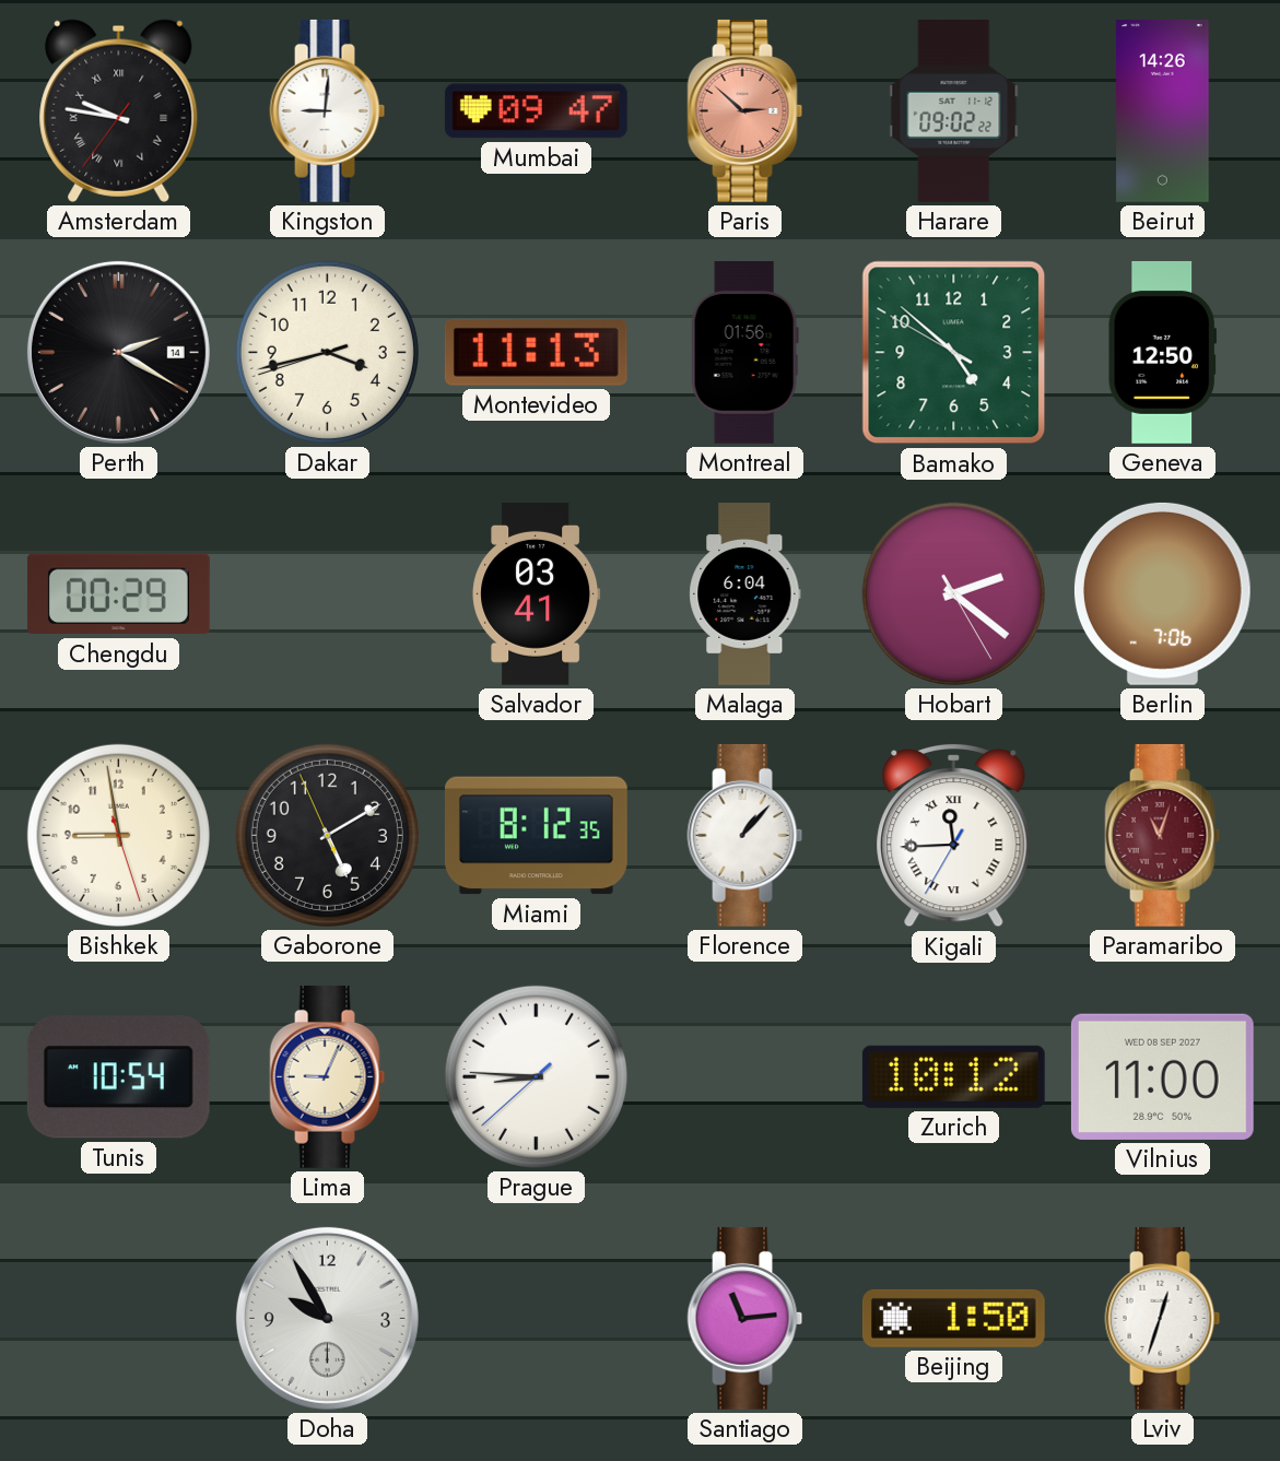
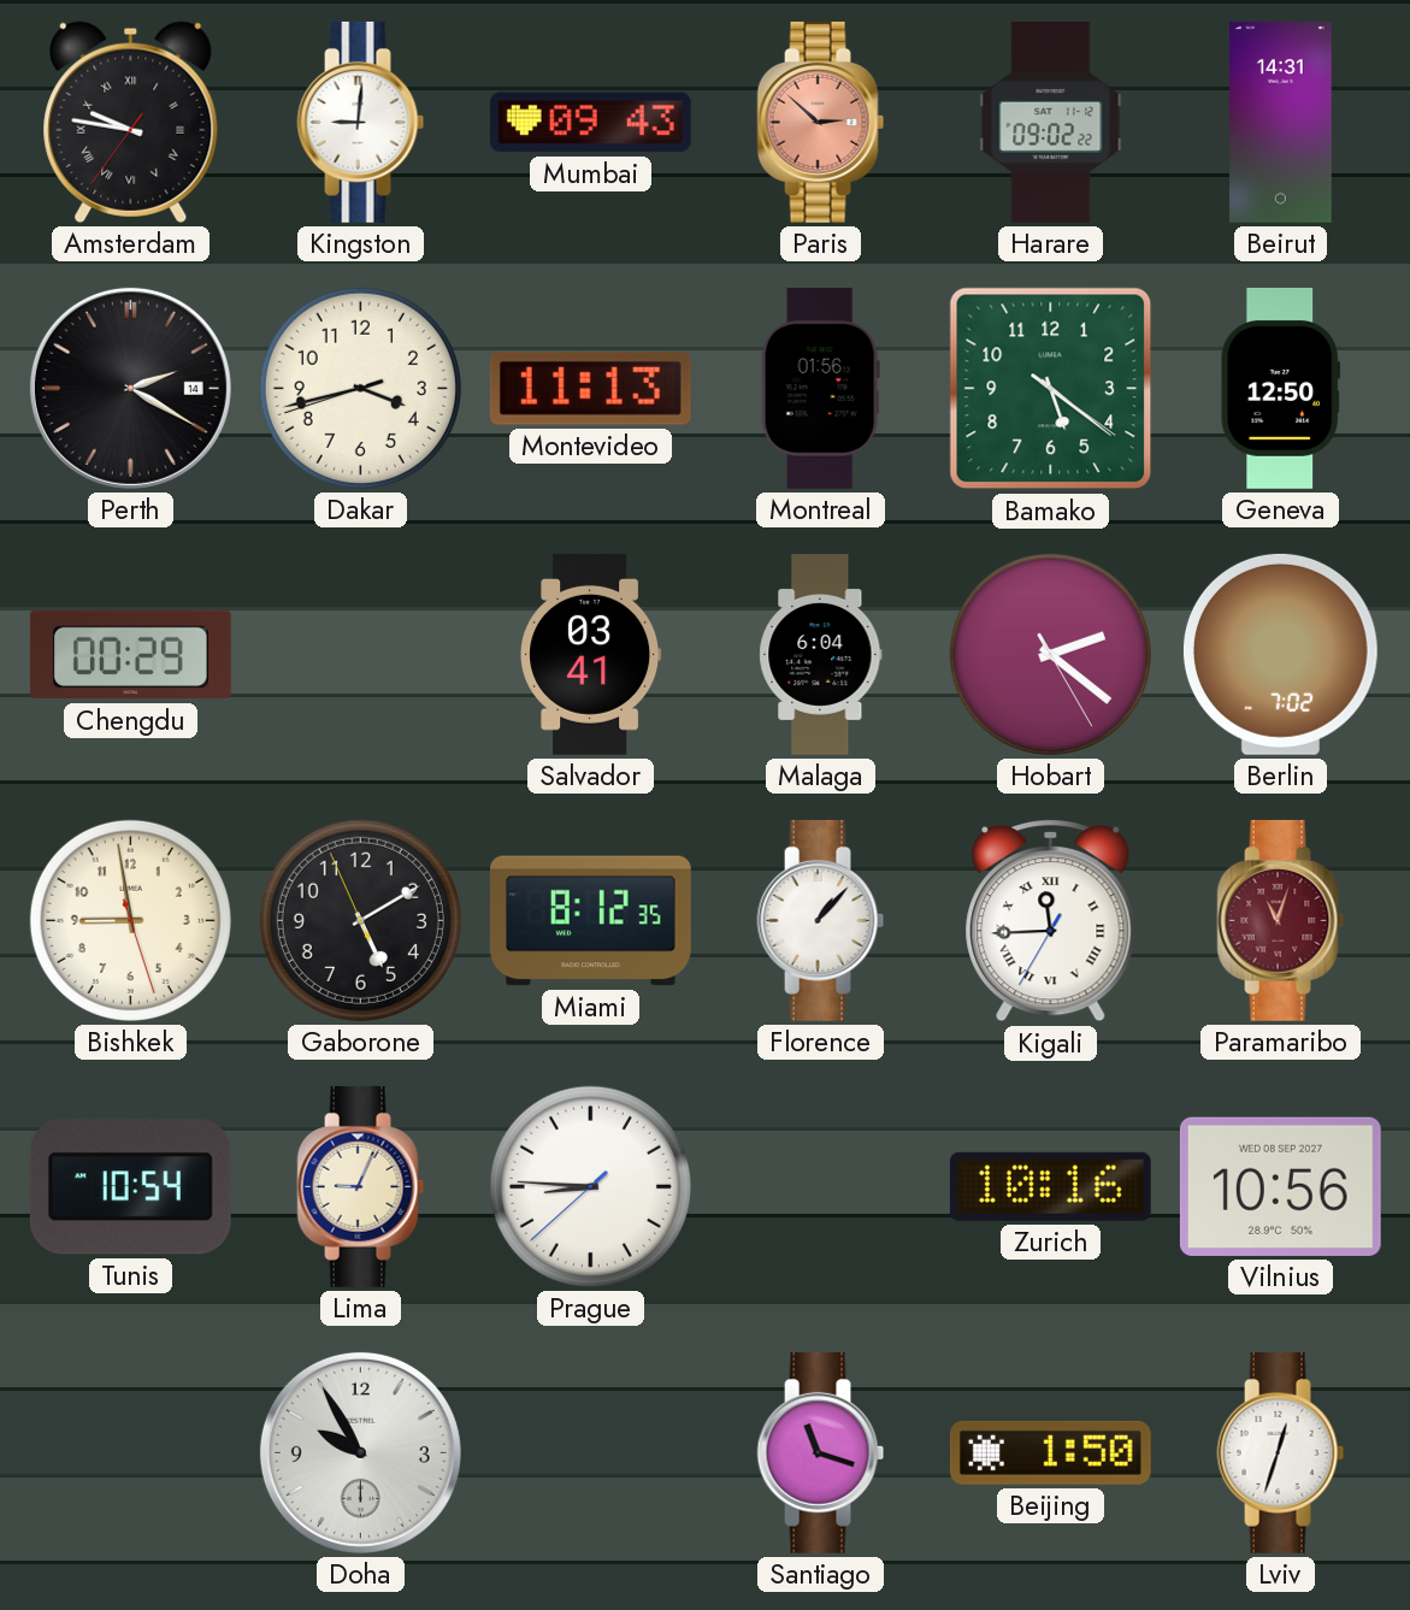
Mumbai: 09:47 -> 09:43
Beirut: 14:26 -> 14:31
Bamako: 4:51 -> 5:21
Berlin: 7:06 -> 7:02
Zurich: 10:12 -> 10:16
Vilnius: 11:00 -> 10:56
Santiago: 11:14 -> 11:18
